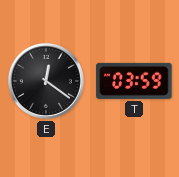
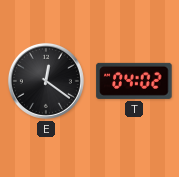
T: 03:59 -> 04:02
